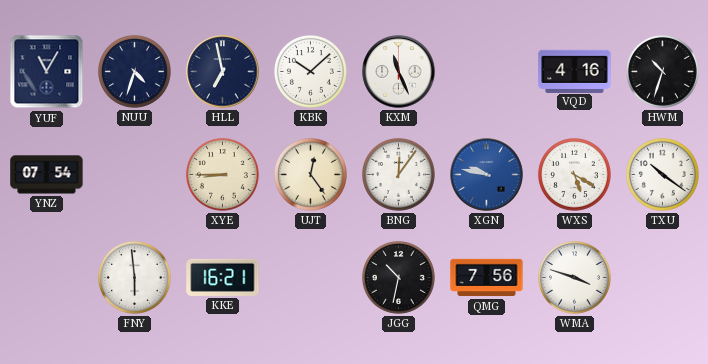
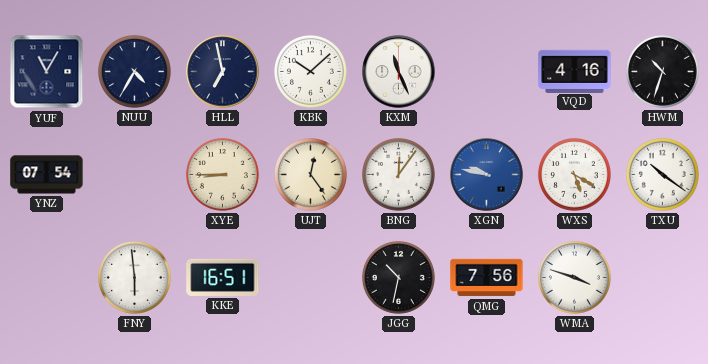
NUU: 4:33 -> 4:35
KKE: 16:21 -> 16:51
